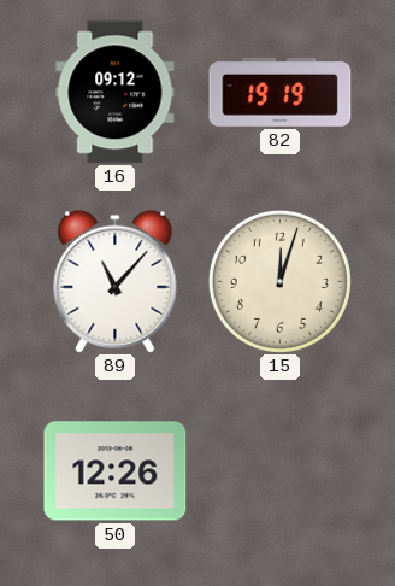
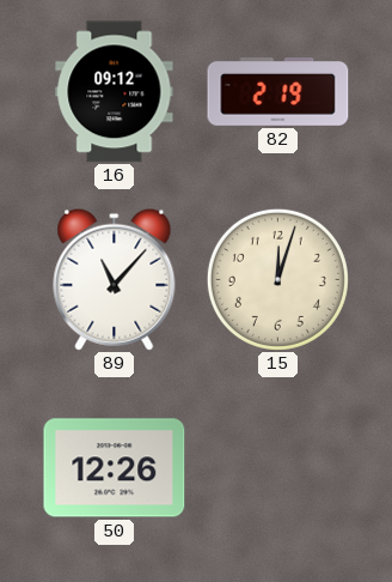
82: 19:19 -> 2:19
